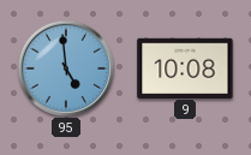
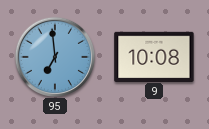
95: 4:59 -> 6:59
